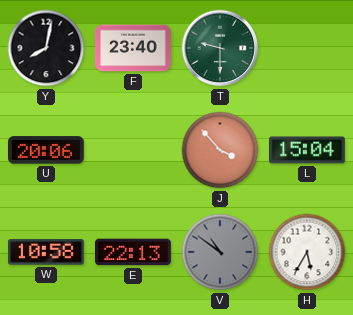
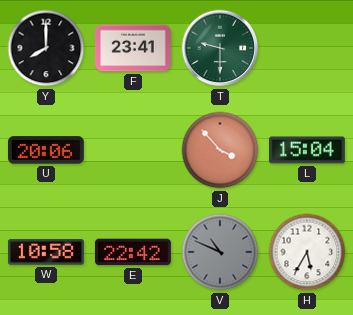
Y: 8:02 -> 8:00
F: 23:40 -> 23:41
E: 22:13 -> 22:42
V: 10:51 -> 10:49
